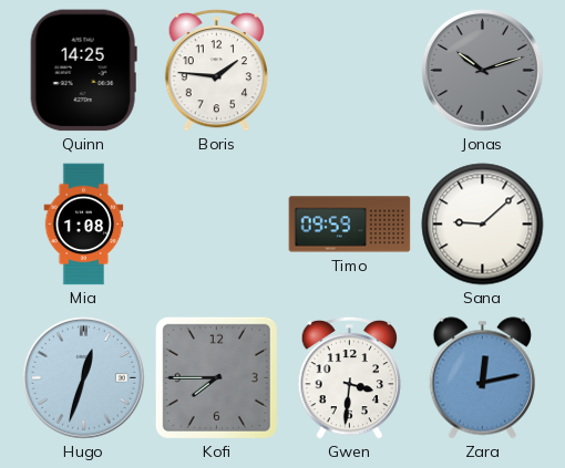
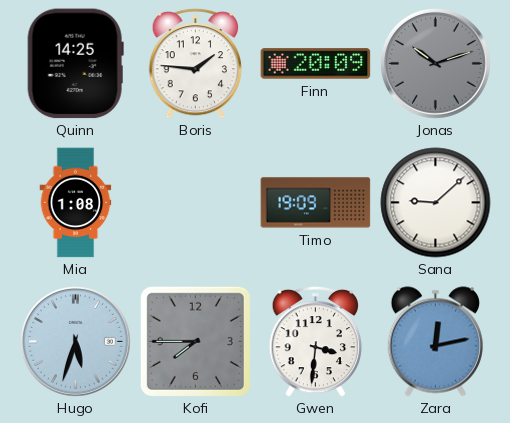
Finn: none -> 20:09
Timo: 09:59 -> 19:09
Hugo: 12:33 -> 5:33
